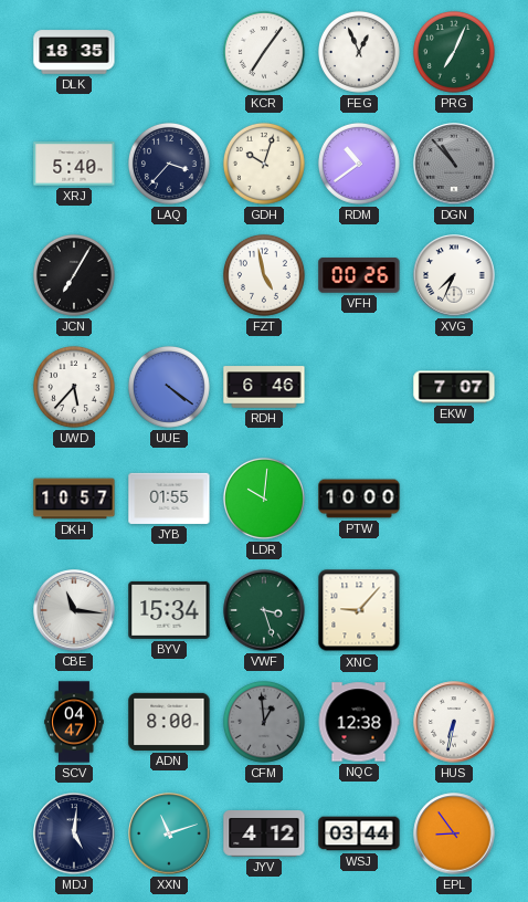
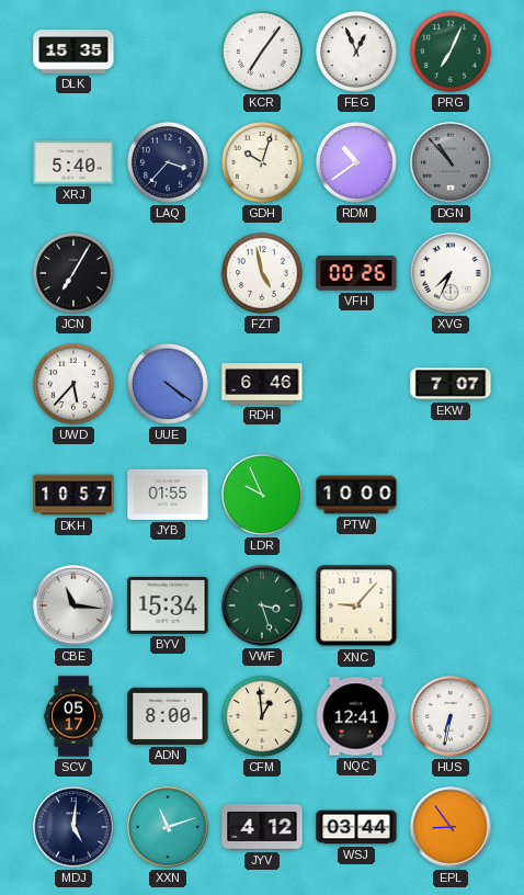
DLK: 18:35 -> 15:35
LDR: 10:01 -> 9:56
SCV: 04:47 -> 05:17
CFM dial: grey -> cream
NQC: 12:38 -> 12:41
